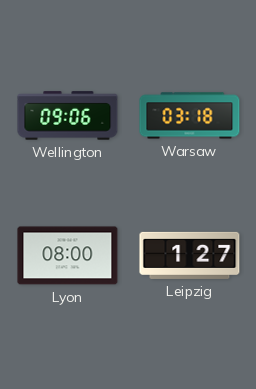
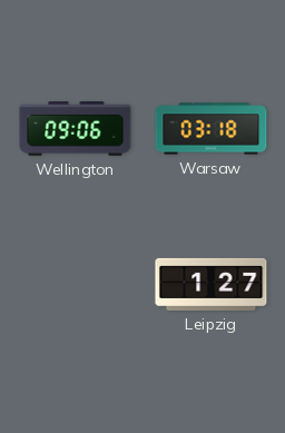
Lyon: 08:00 -> none
